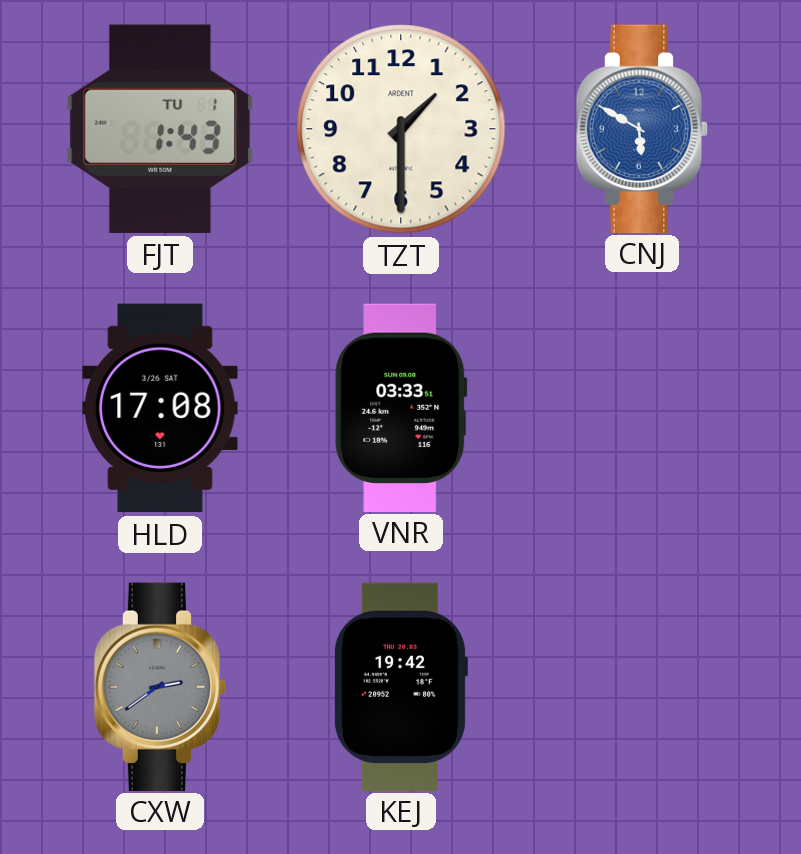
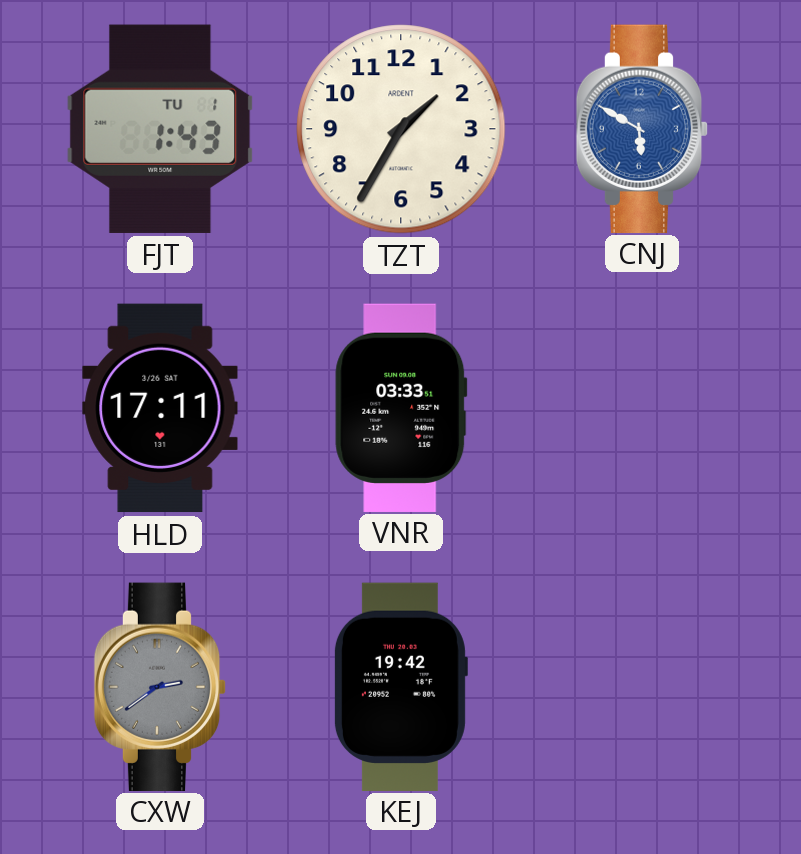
TZT: 1:30 -> 1:35
HLD: 17:08 -> 17:11
